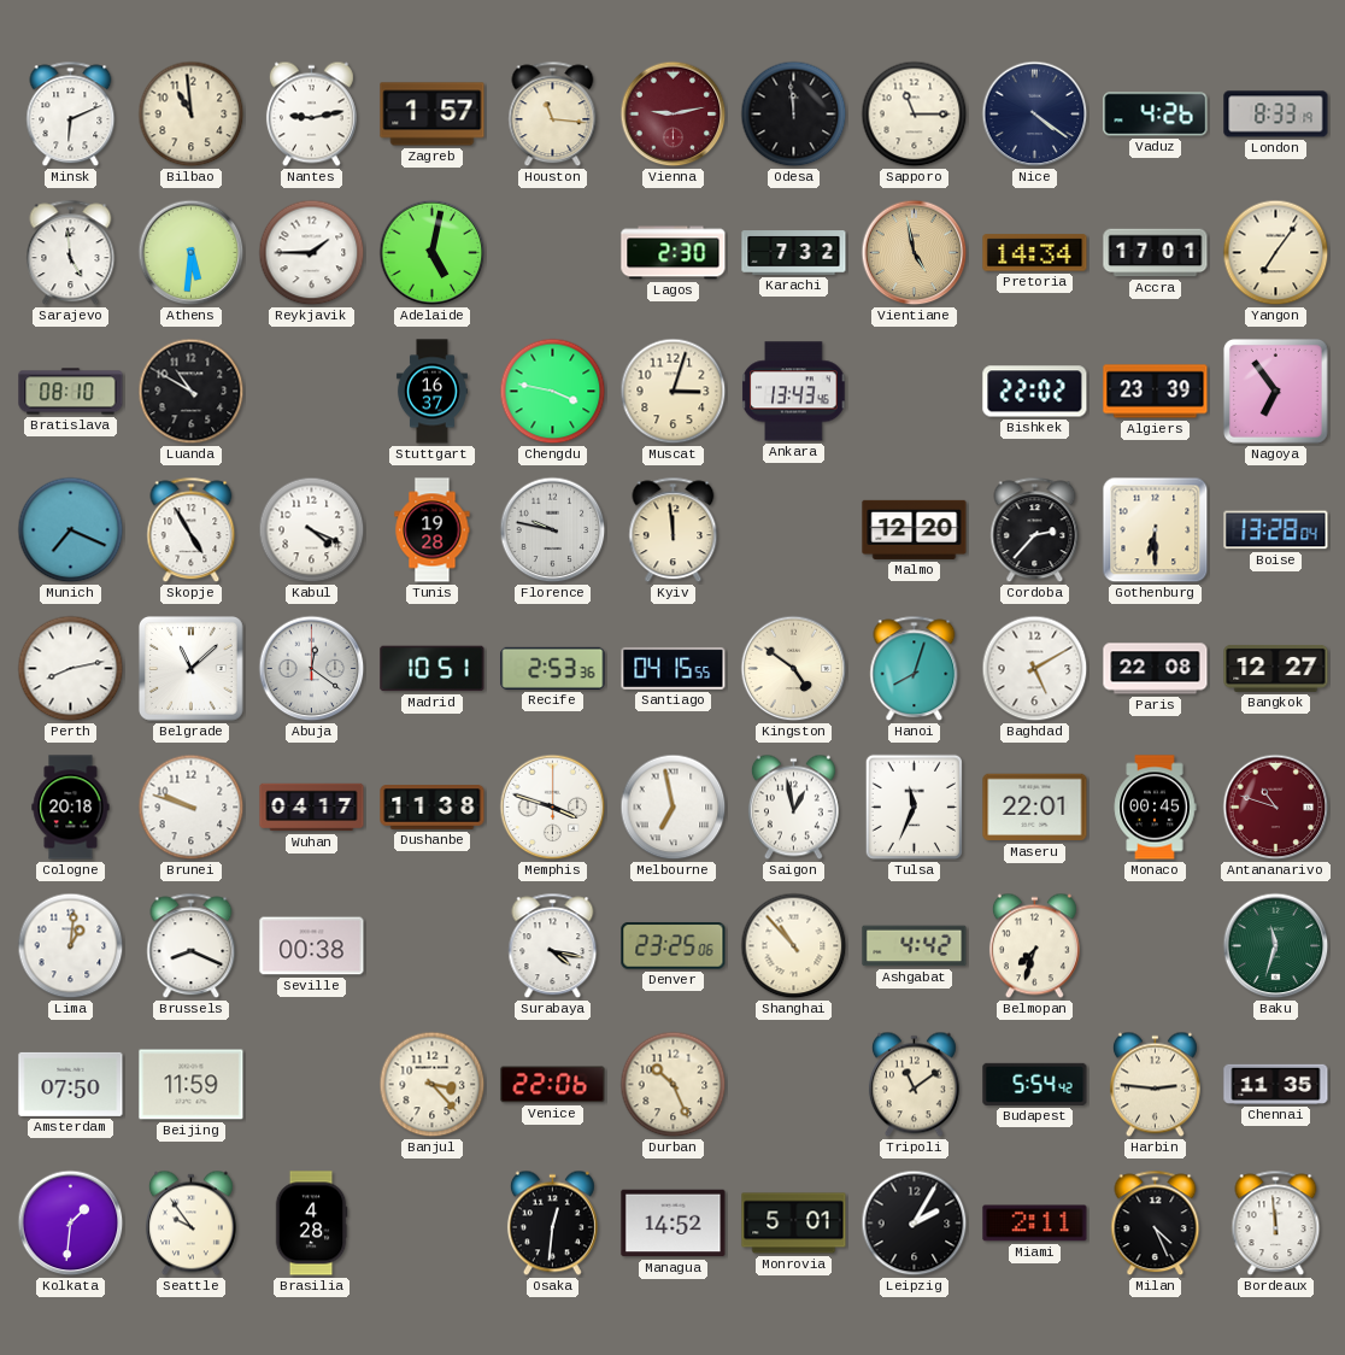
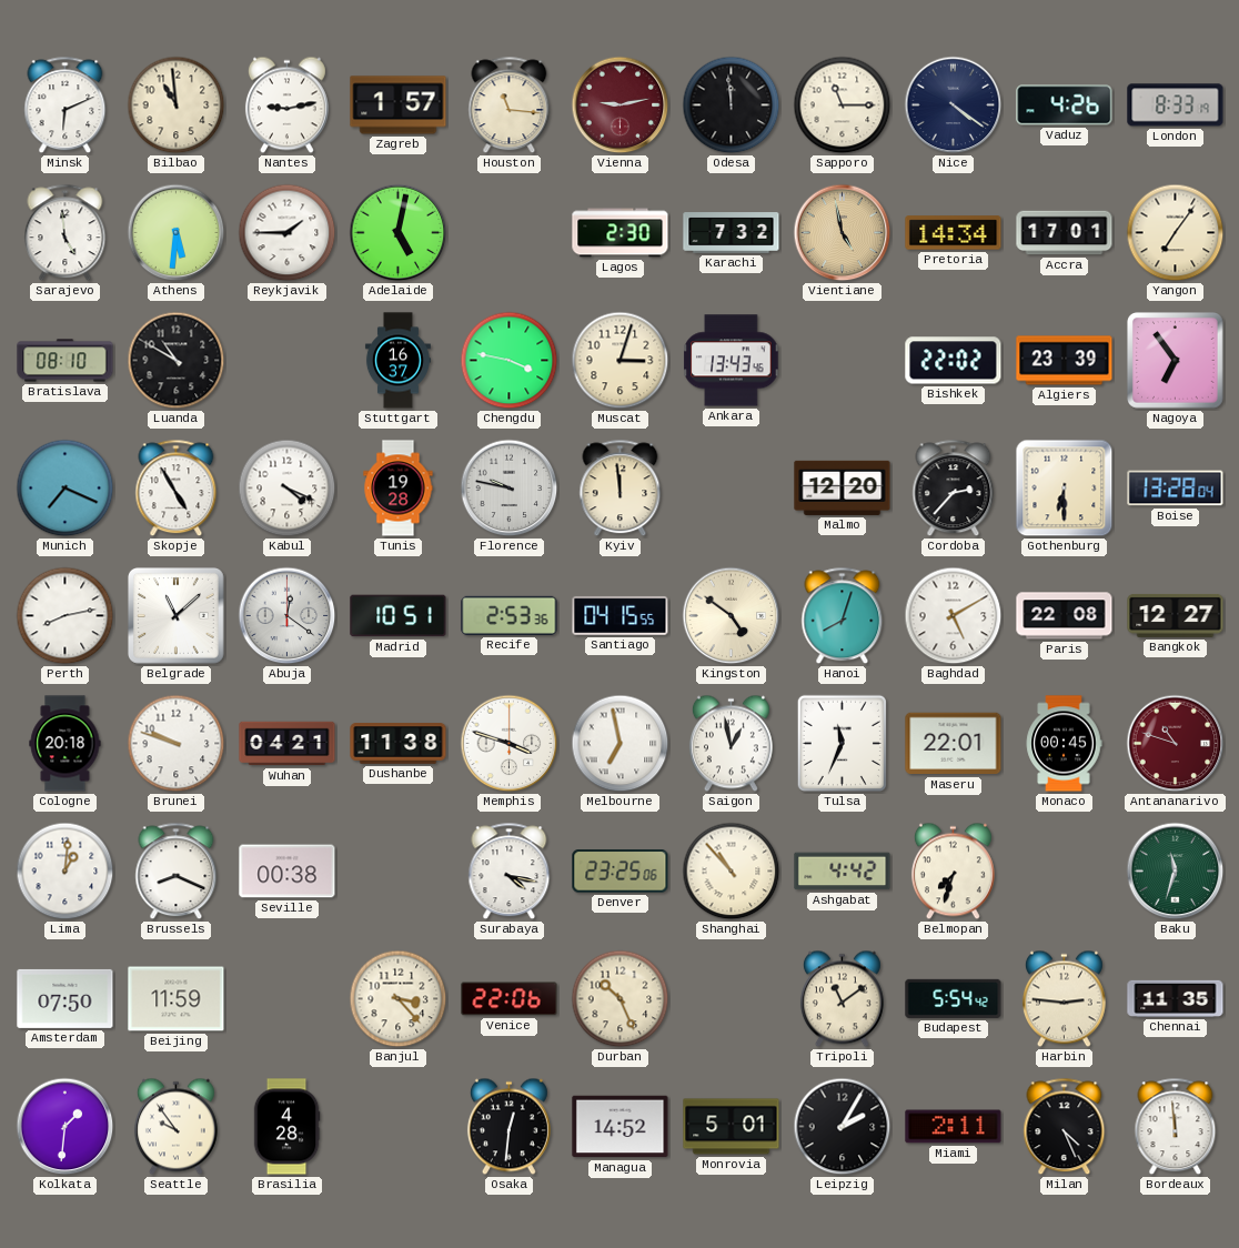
Wuhan: 04:17 -> 04:21
